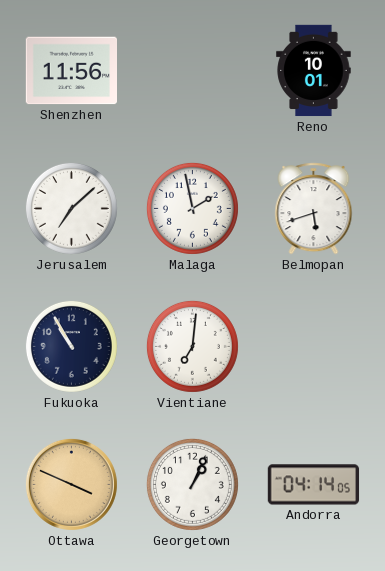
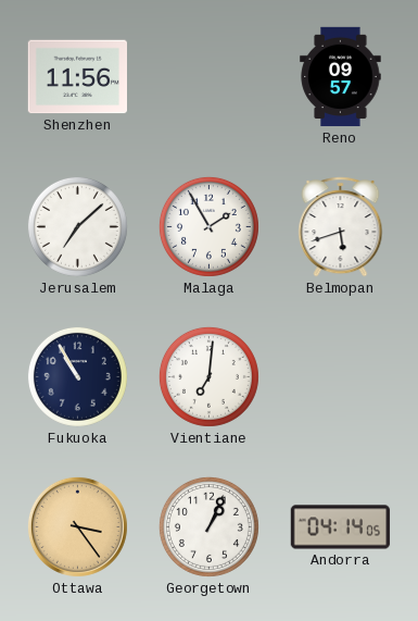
Reno: 10:01 -> 09:57
Malaga: 1:58 -> 1:55
Ottawa: 3:49 -> 3:24
